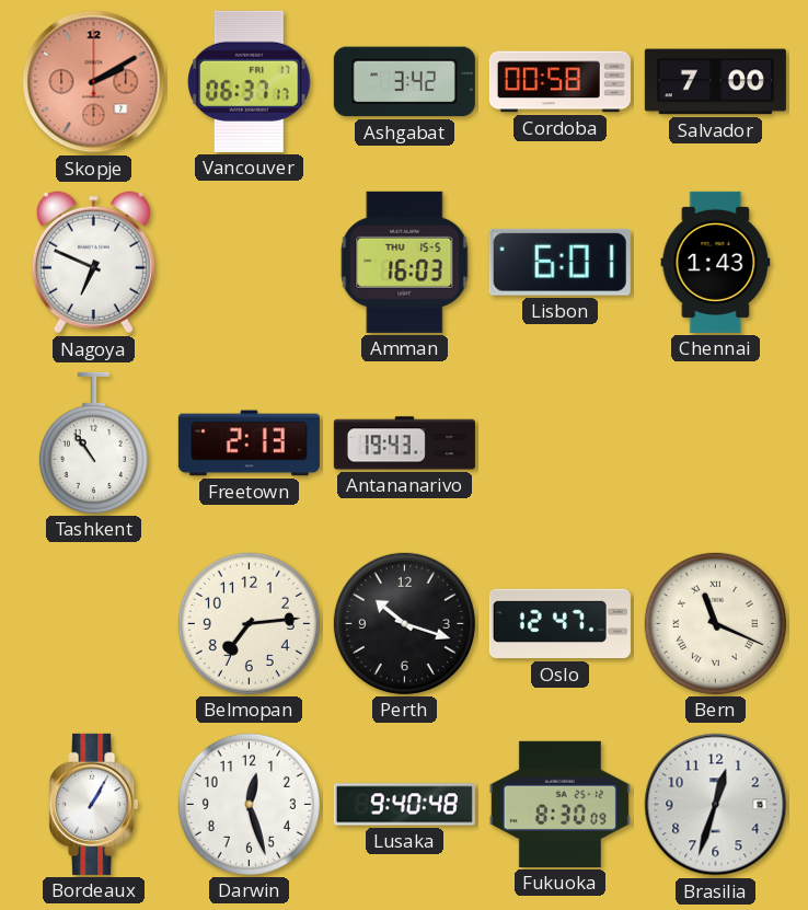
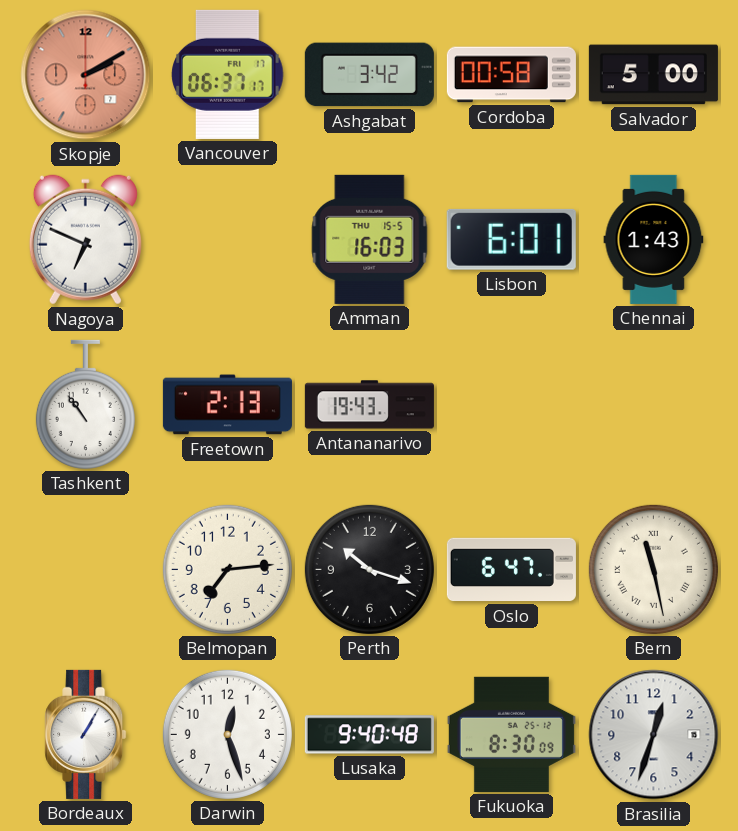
Salvador: 7:00 -> 5:00
Oslo: 12:47 -> 6:47
Bern: 11:19 -> 11:28
